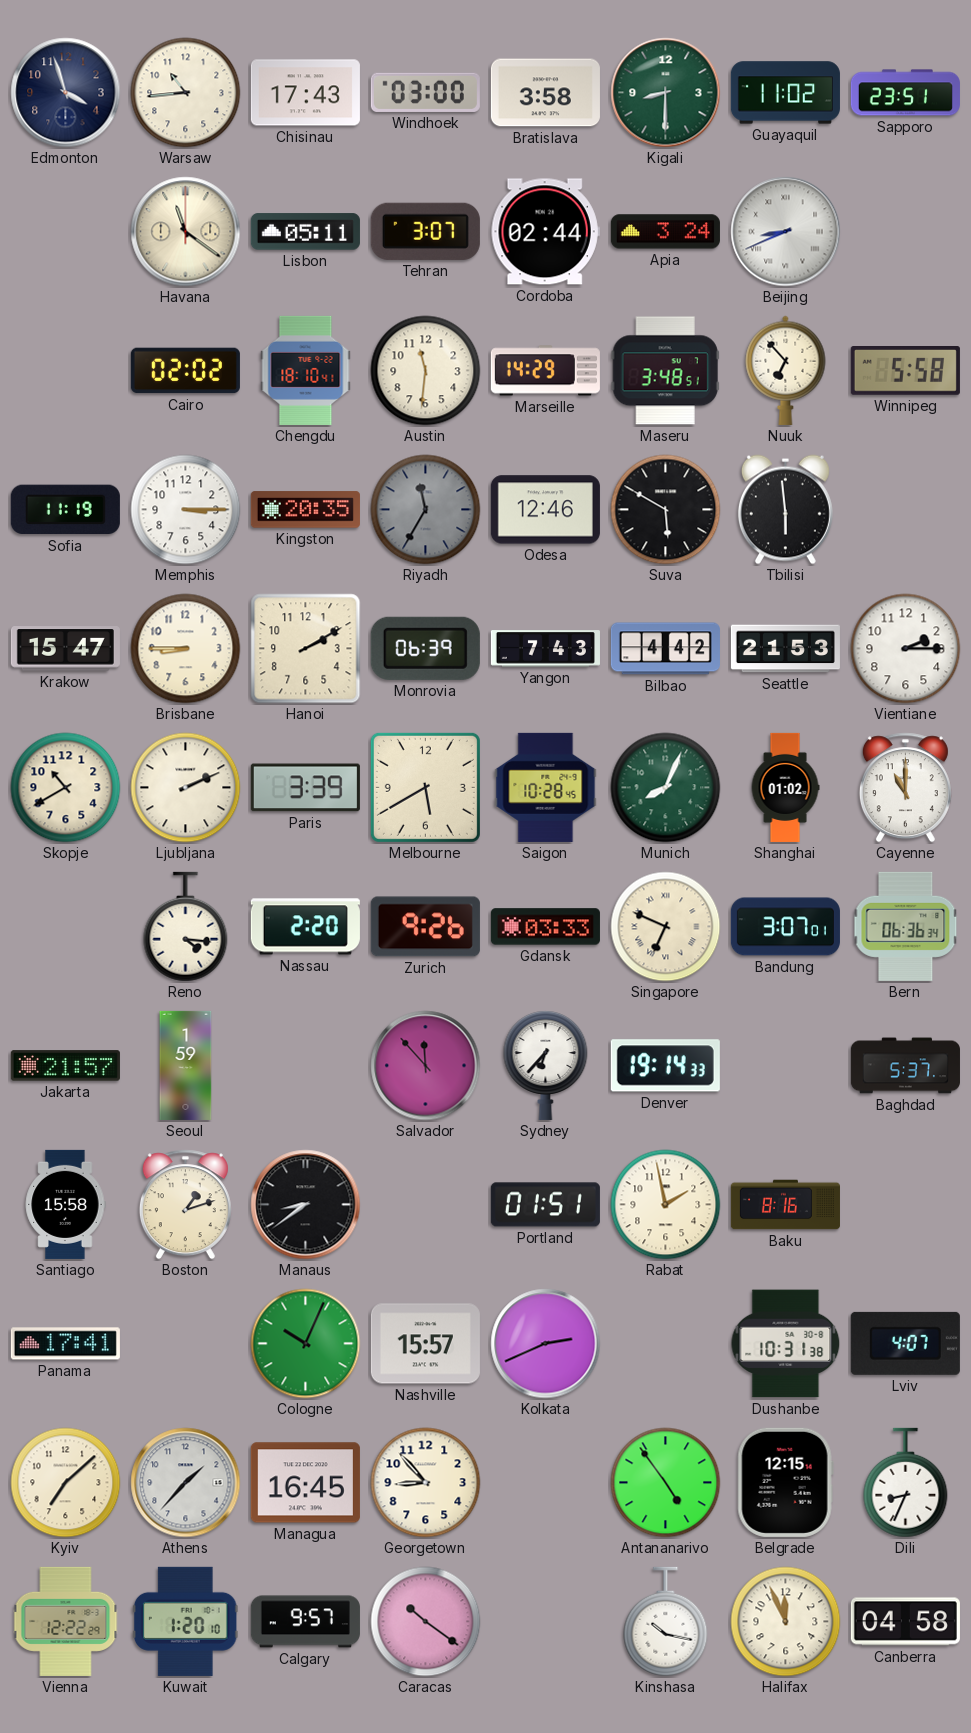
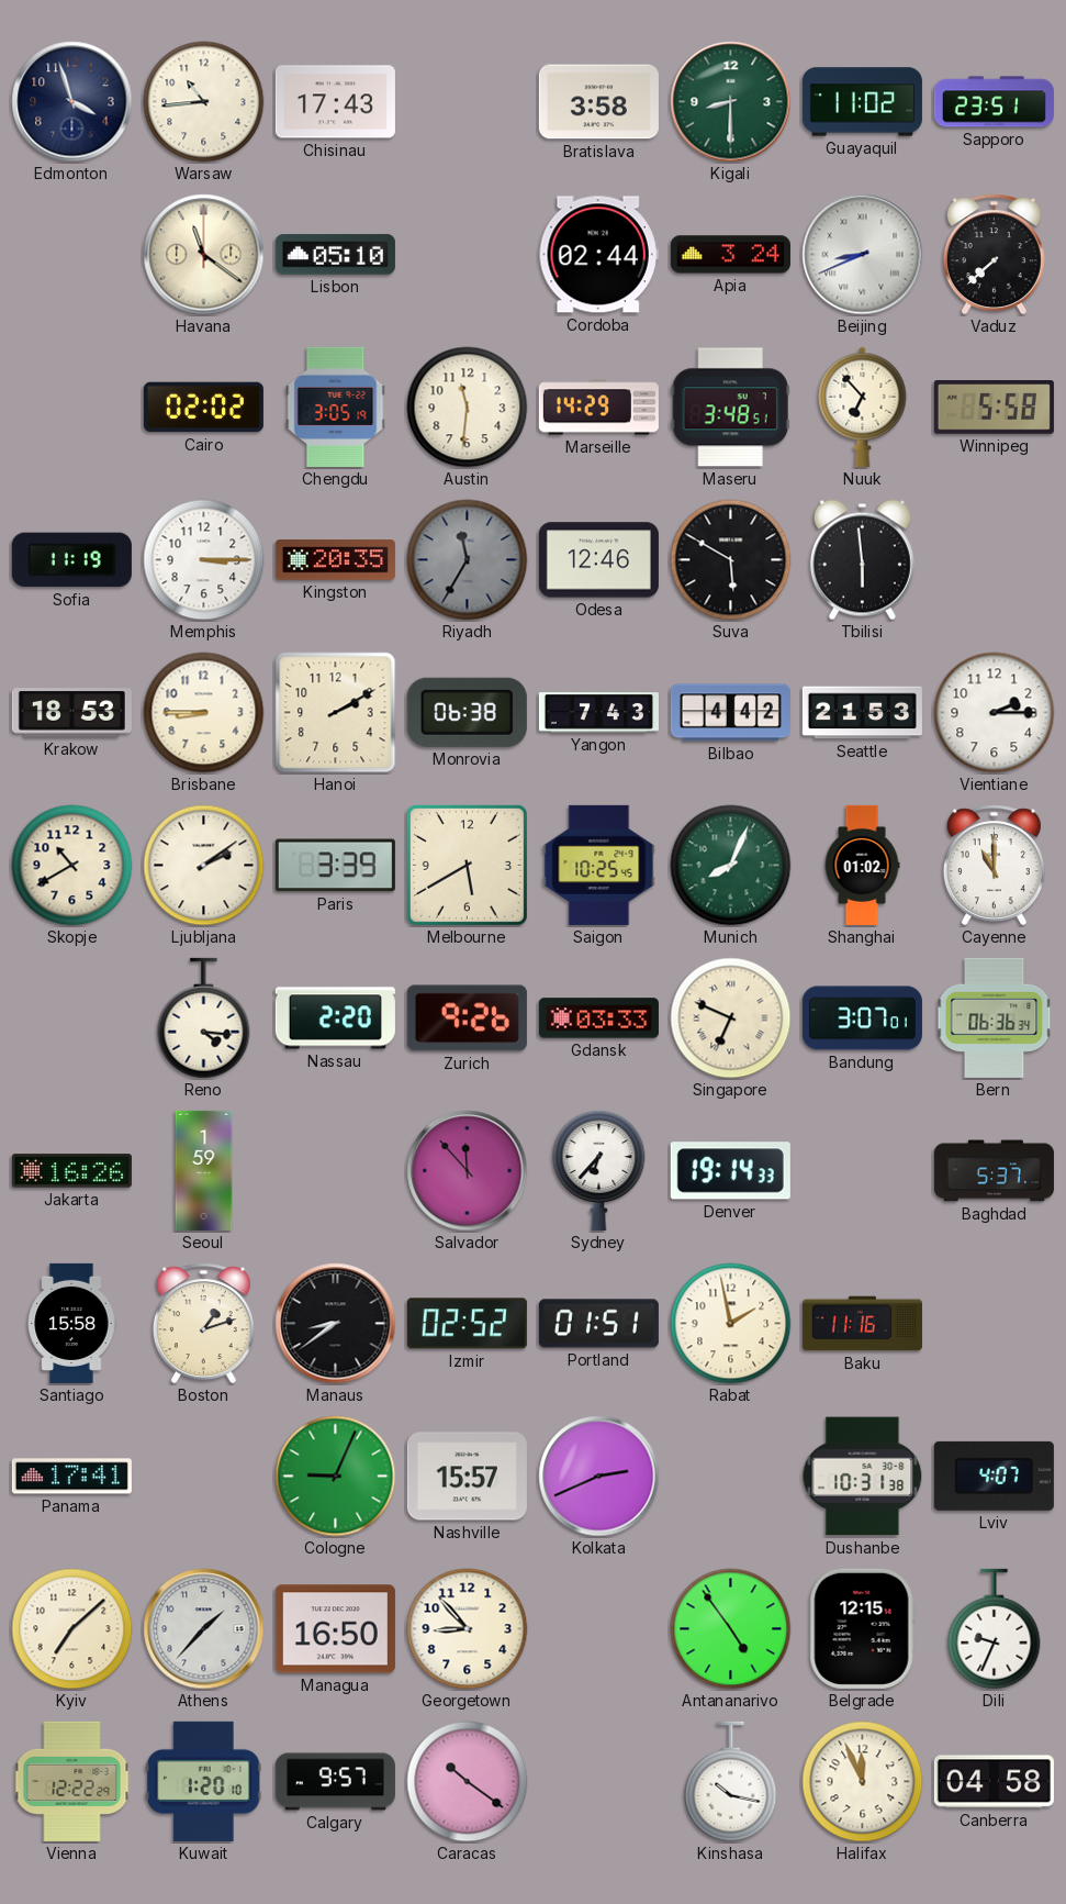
Windhoek: 03:00 -> none
Lisbon: 05:11 -> 05:10
Tehran: 3:07 -> none
Vaduz: none -> 7:38
Chengdu: 18:10 -> 3:05
Krakow: 15:47 -> 18:53
Monrovia: 06:39 -> 06:38
Ljubljana: 2:11 -> 2:09
Saigon: 10:28 -> 10:25
Jakarta: 21:57 -> 16:26
Izmir: none -> 02:52
Baku: 8:16 -> 11:16
Cologne: 10:04 -> 9:04
Managua: 16:45 -> 16:50
Dili: 8:34 -> 9:34
